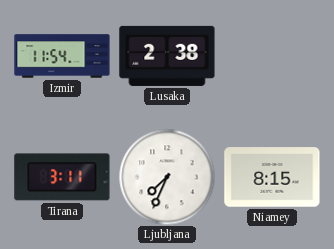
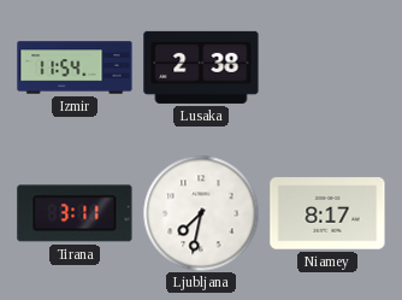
Ljubljana: 7:34 -> 7:32
Niamey: 8:15 -> 8:17
